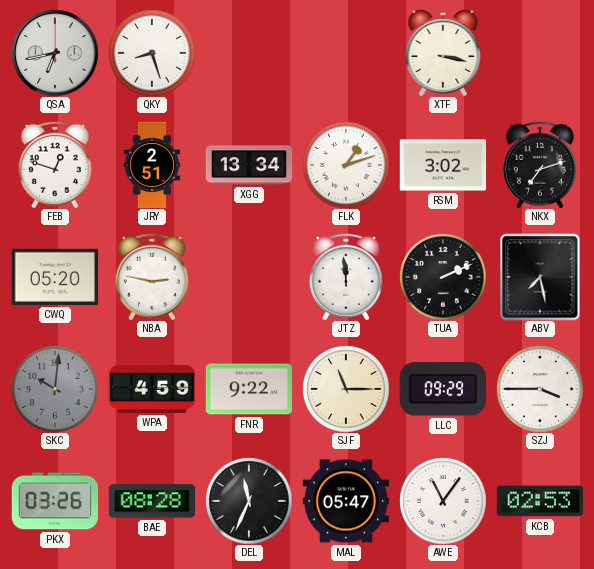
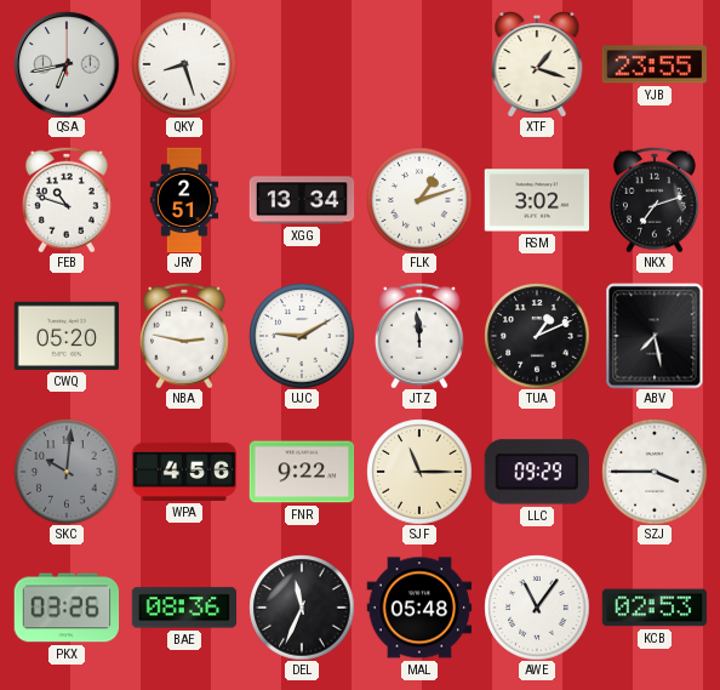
XTF: 3:17 -> 1:18
YJB: none -> 23:55
FEB: 12:48 -> 10:48
UJC: none -> 9:10
TUA: 2:11 -> 1:11
WPA: 4:59 -> 4:56
BAE: 08:28 -> 08:36
MAL: 05:47 -> 05:48
